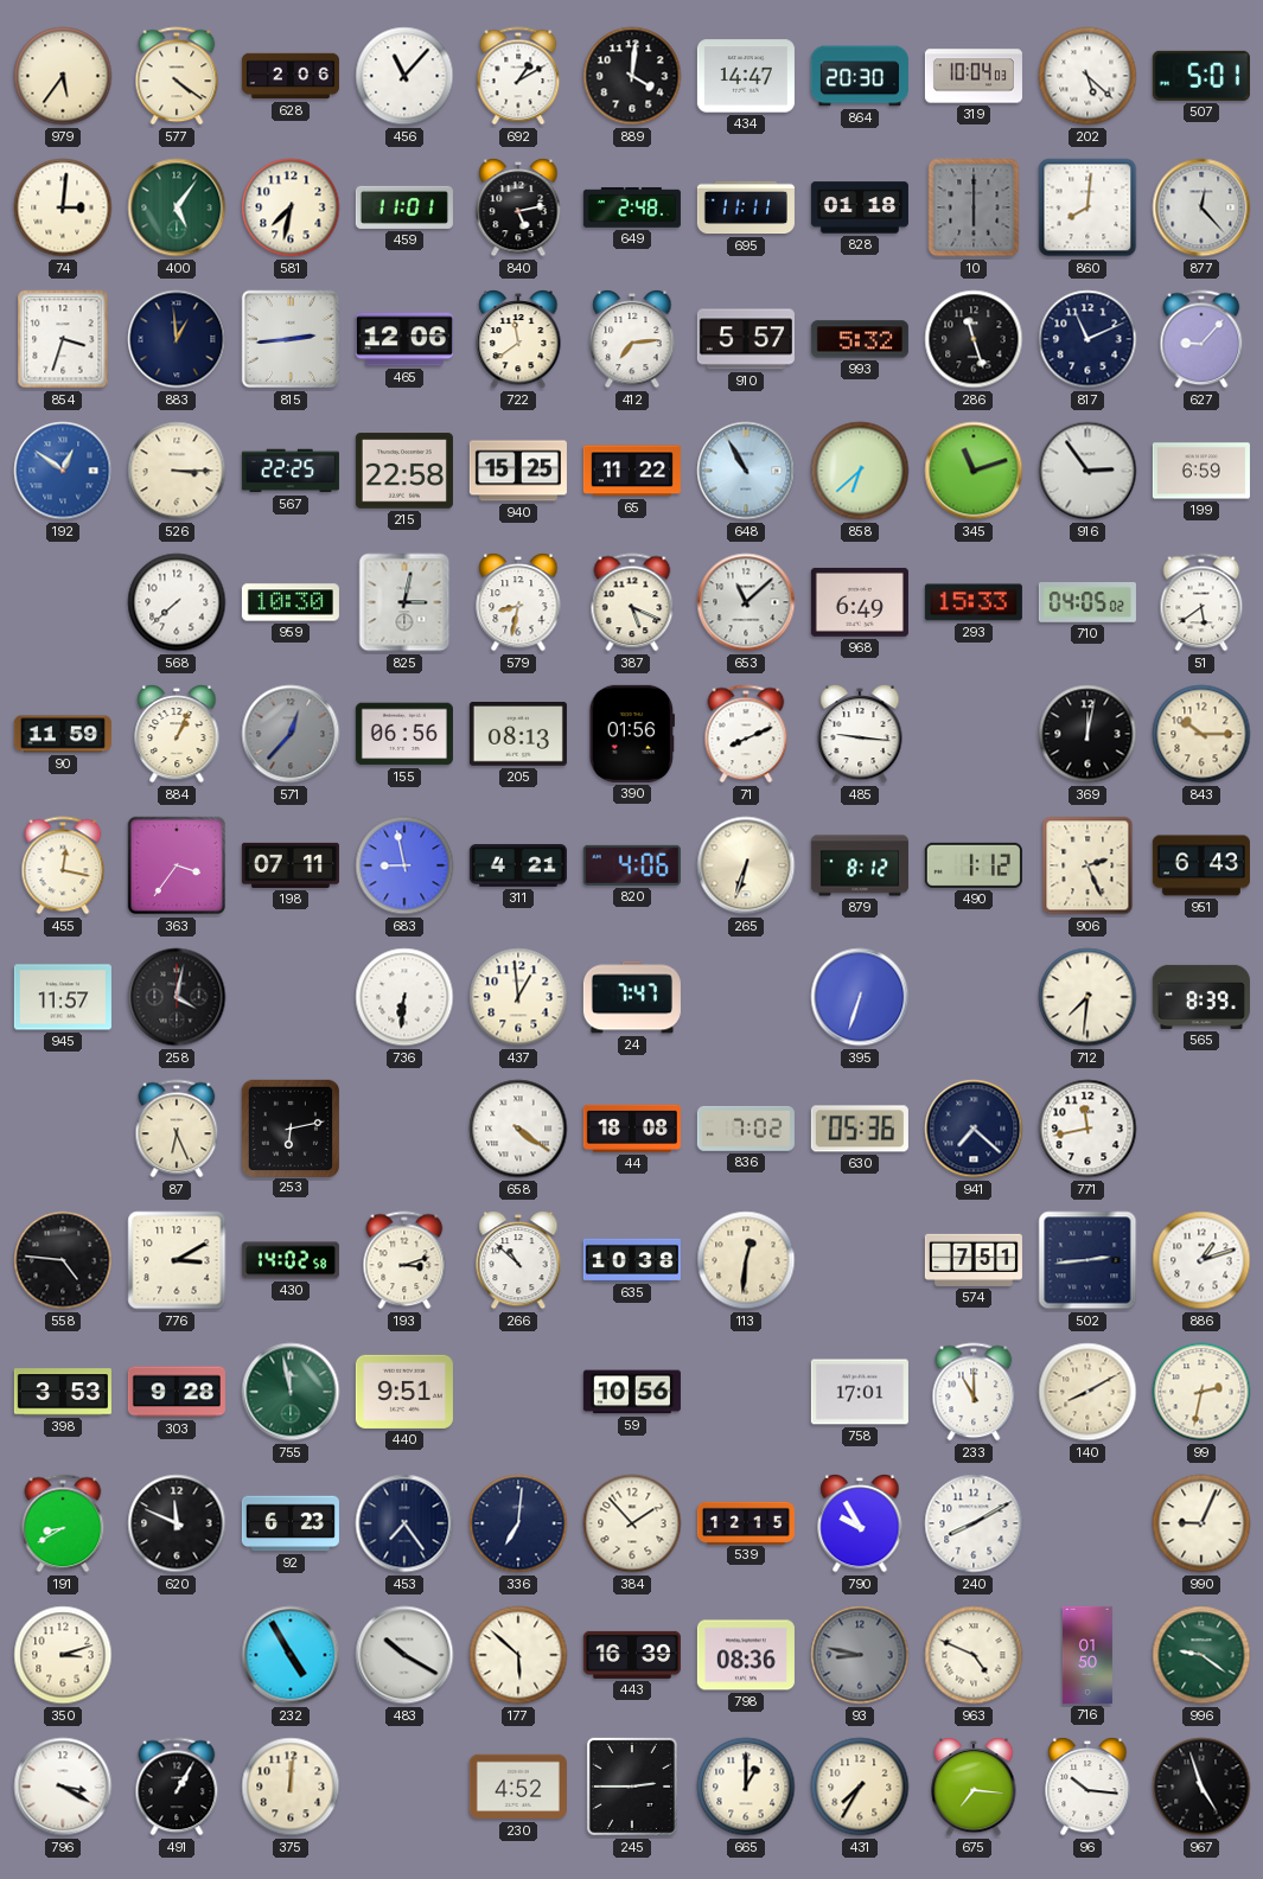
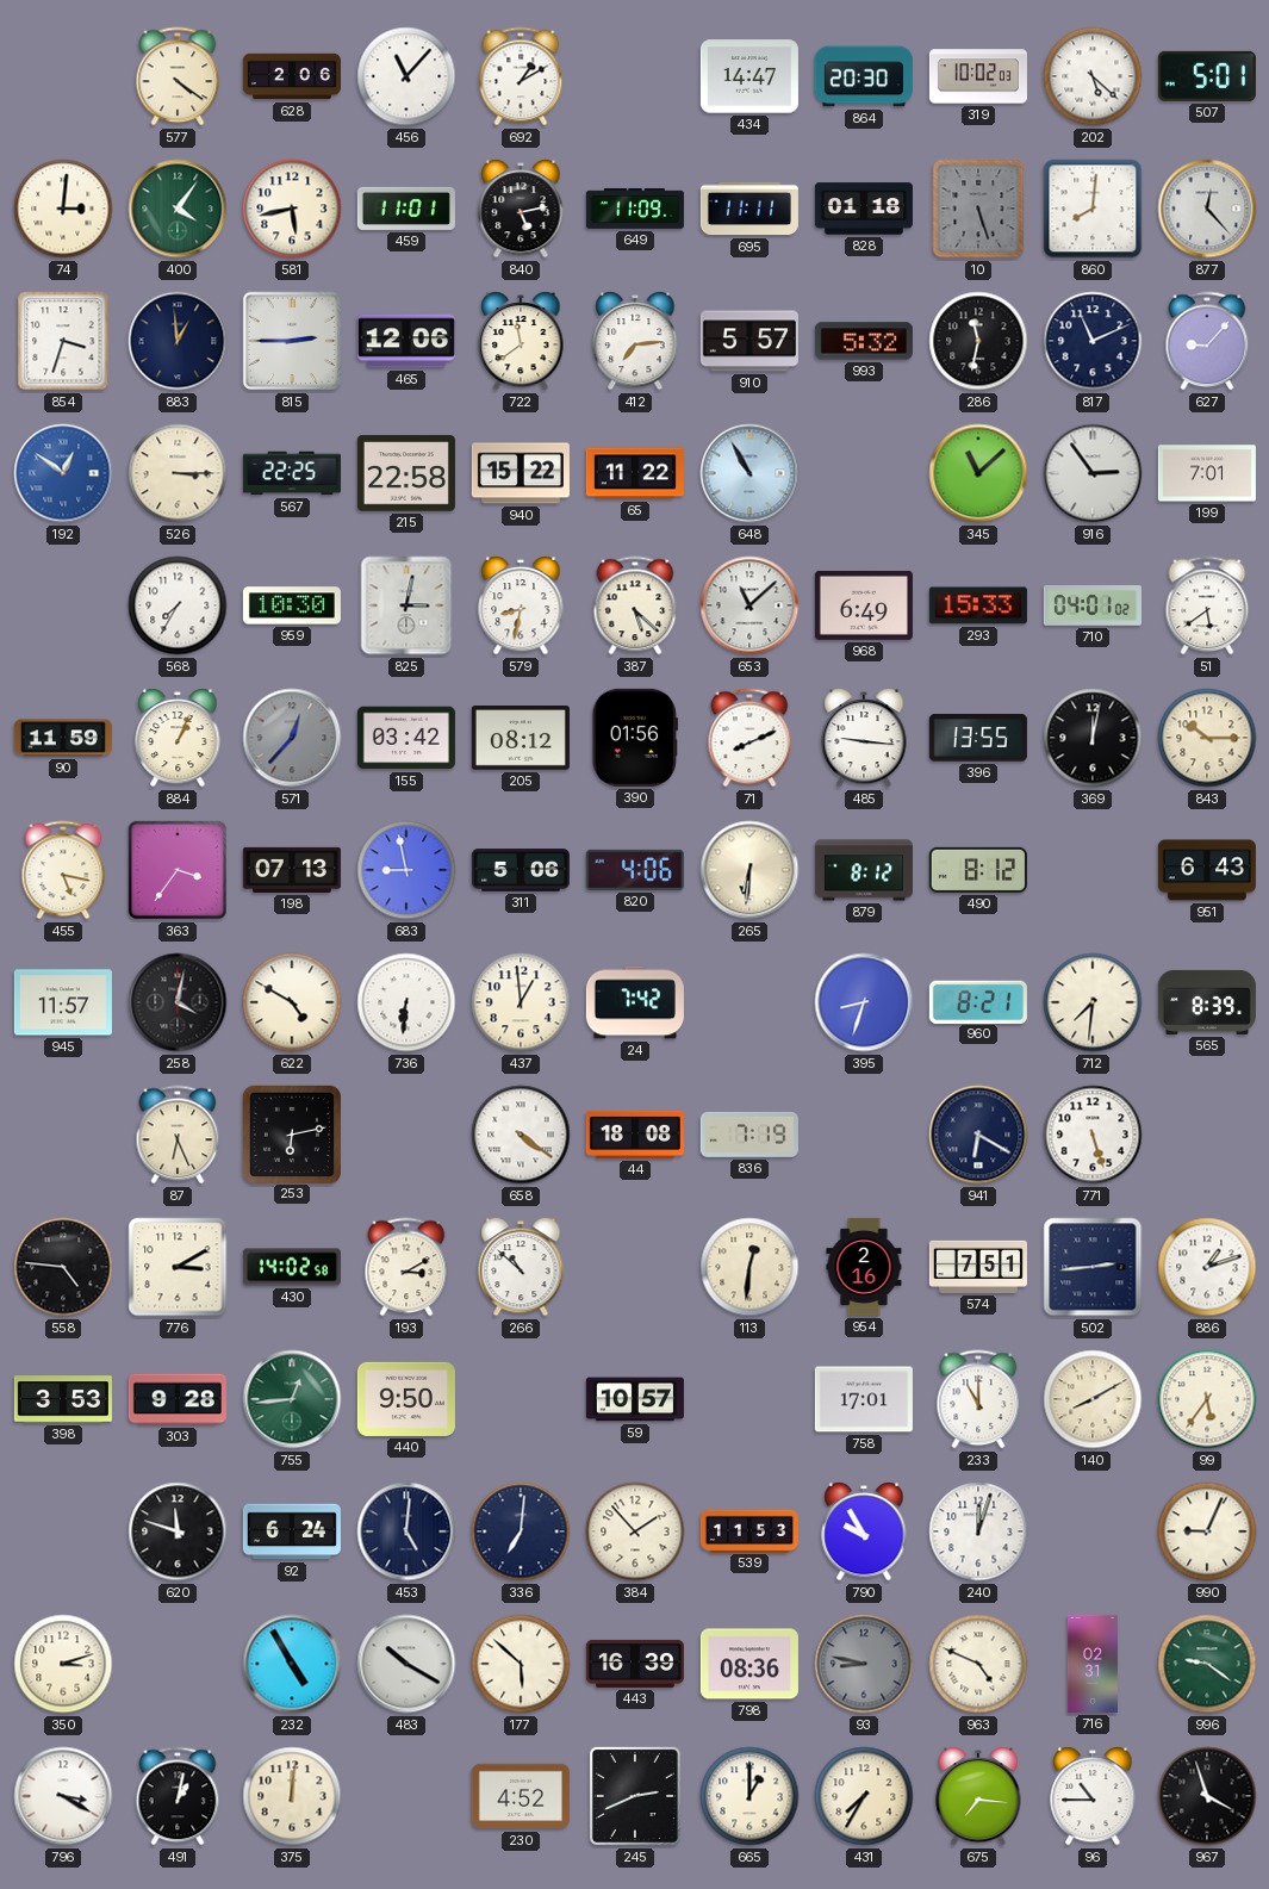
979: 5:36 -> none
889: 4:01 -> none
319: 10:04 -> 10:02
400: 5:06 -> 4:06
581: 7:32 -> 5:43
649: 2:48 -> 11:09
10: 6:00 -> 5:27
815: 2:44 -> 2:45
286: 11:27 -> 11:32
940: 15:25 -> 15:22
858: 6:38 -> none
345: 11:12 -> 11:08
199: 6:59 -> 7:01
568: 7:38 -> 7:35
387: 5:19 -> 5:22
710: 04:05 -> 04:01
155: 06:56 -> 03:42
205: 08:13 -> 08:12
396: none -> 13:55
455: 12:17 -> 5:17
198: 07:11 -> 07:13
311: 4:21 -> 5:06
265: 6:33 -> 6:31
490: 1:12 -> 8:12
906: 2:26 -> none
622: none -> 4:50
24: 7:47 -> 7:42
395: 6:33 -> 8:33
960: none -> 8:21
836: 7:02 -> 7:19
630: 05:36 -> none
941: 7:22 -> 6:20
771: 11:43 -> 5:27
193: 3:12 -> 3:10
635: 10:38 -> none
954: none -> 2:16
755: 11:58 -> 12:44
440: 9:51 -> 9:50
59: 10:56 -> 10:57
99: 2:32 -> 5:36
191: 8:40 -> none
620: 11:49 -> 11:48
92: 6:23 -> 6:24
453: 7:24 -> 5:01
539: 12:15 -> 11:53
240: 8:10 -> 12:03
716: 01:50 -> 02:31
491: 1:05 -> 1:02
245: 2:45 -> 2:41
96: 10:16 -> 10:45
967: 4:57 -> 3:57
